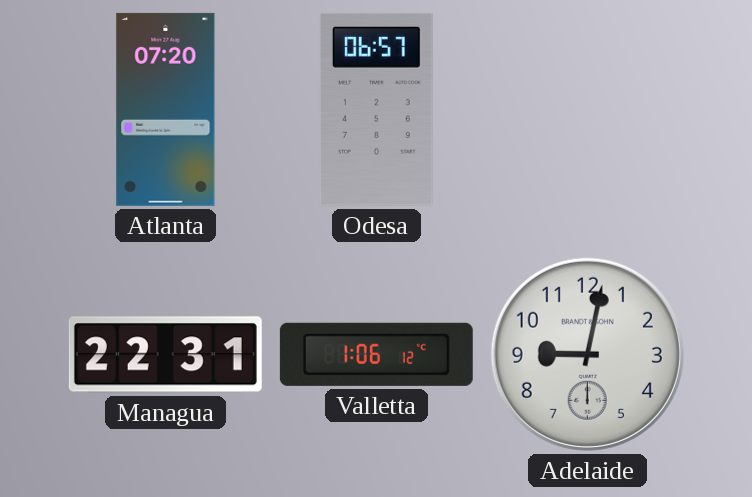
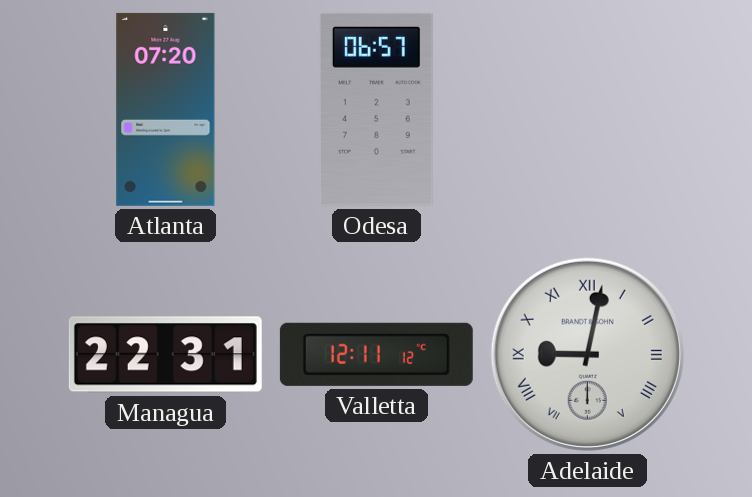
Valletta: 1:06 -> 12:11
Adelaide numerals: Arabic -> Roman
